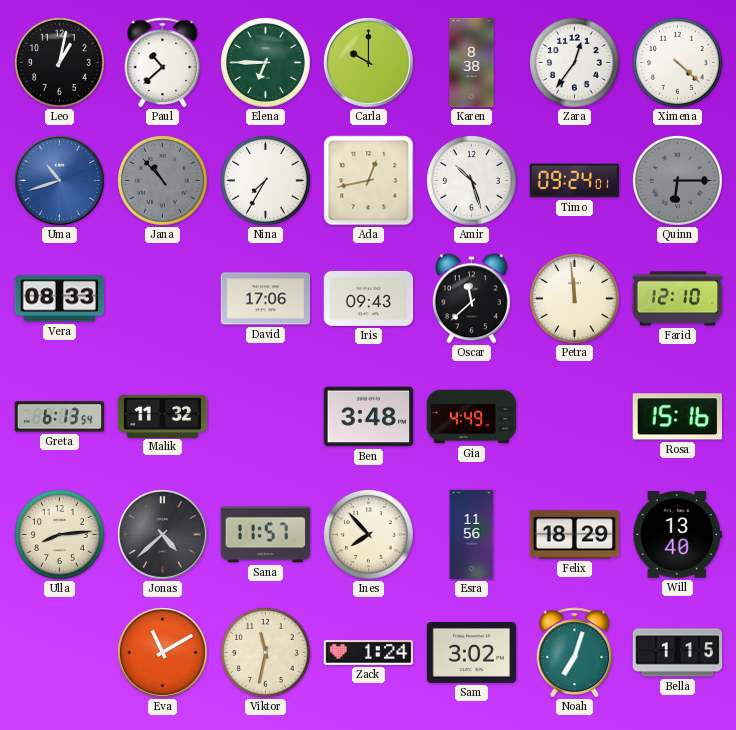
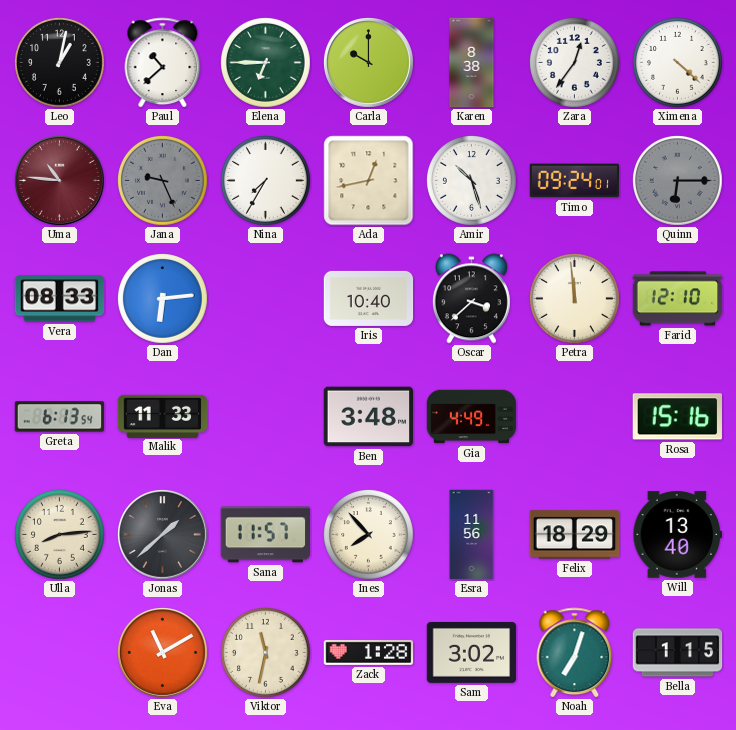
Uma: 10:42 -> 10:46
Uma dial: blue -> burgundy
Jana: 10:53 -> 9:26
Dan: none -> 6:14
David: 17:06 -> none
Iris: 09:43 -> 10:40
Oscar: 11:38 -> 3:38
Malik: 11:32 -> 11:33
Jonas: 4:38 -> 1:38
Zack: 1:24 -> 1:28
